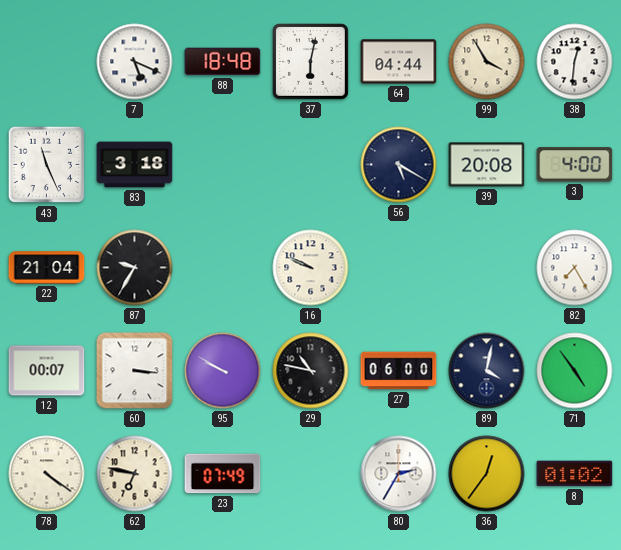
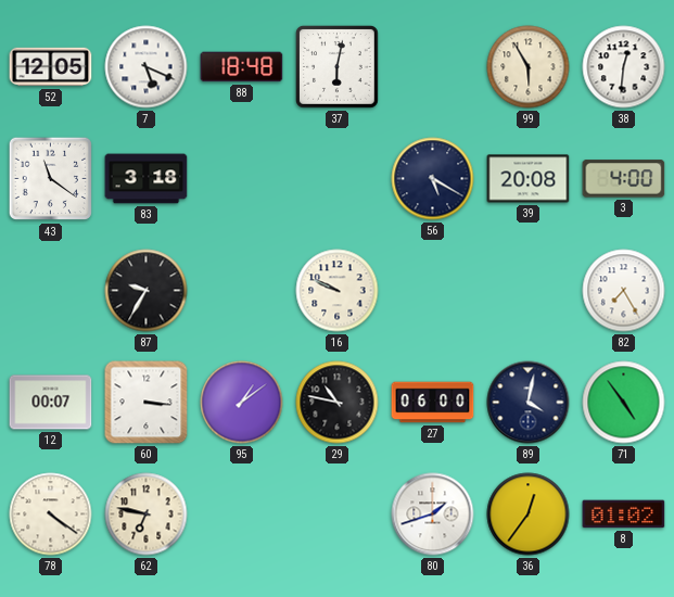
52: none -> 12:05
64: 04:44 -> none
99: 3:55 -> 5:55
43: 11:26 -> 11:21
22: 21:04 -> none
95: 9:50 -> 1:09
23: 07:49 -> none
80: 2:35 -> 1:42
